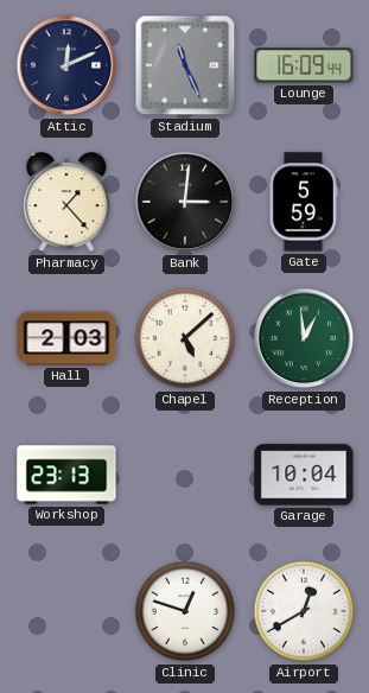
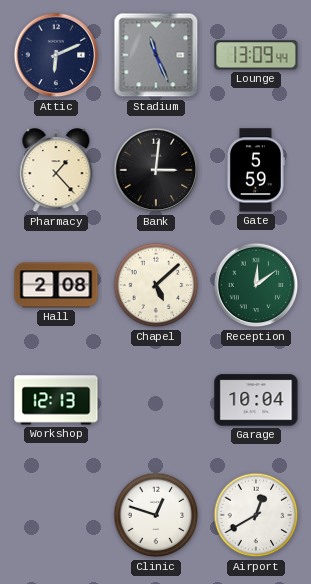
Attic: 12:11 -> 6:11
Lounge: 16:09 -> 13:09
Hall: 2:03 -> 2:08
Reception: 12:59 -> 12:09
Workshop: 23:13 -> 12:13
